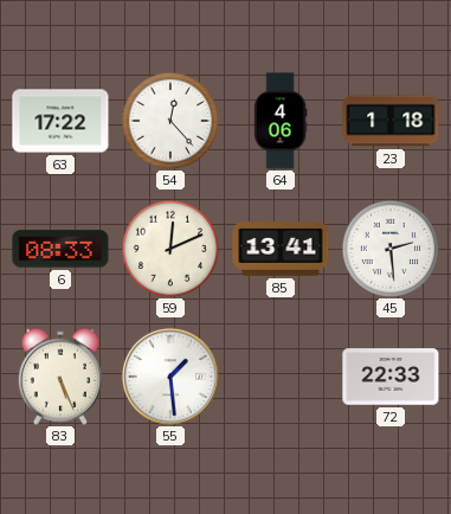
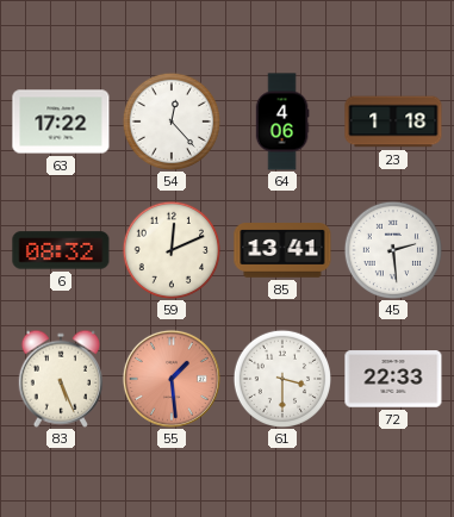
6: 08:33 -> 08:32
55 dial: white -> salmon
61: none -> 3:30
